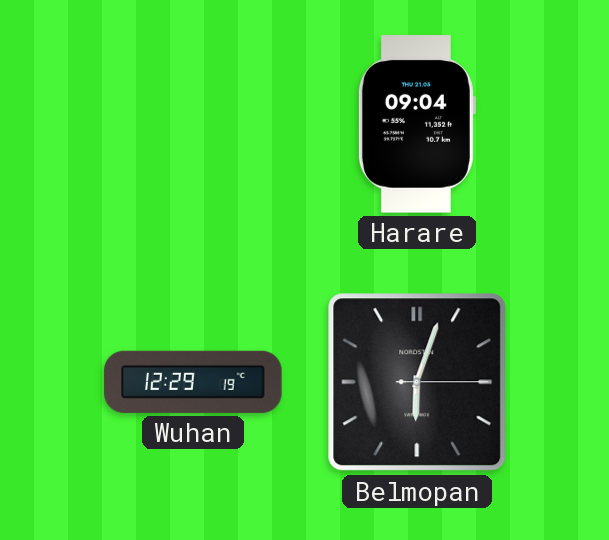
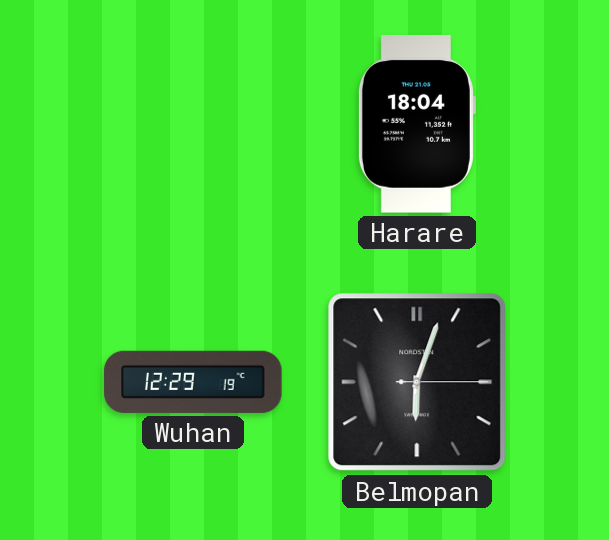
Harare: 09:04 -> 18:04
